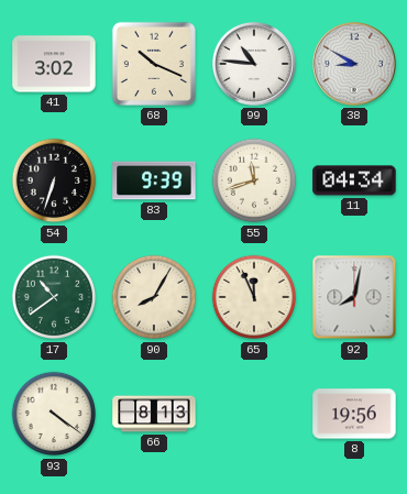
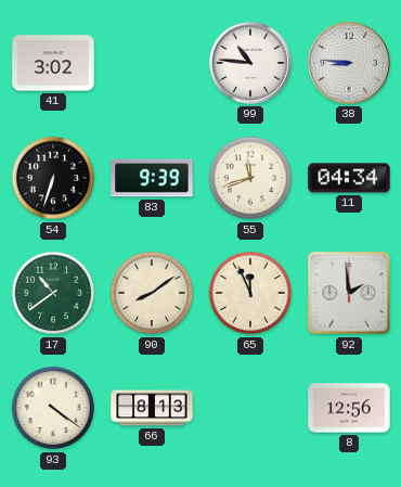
68: 10:19 -> none
38: 8:50 -> 8:46
90: 8:05 -> 8:09
92: 8:02 -> 1:59
8: 19:56 -> 12:56
